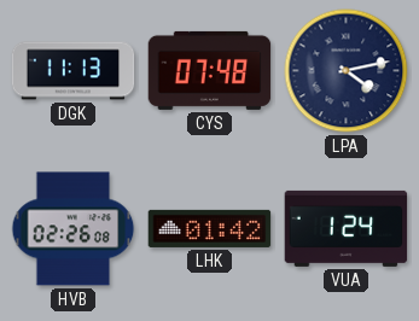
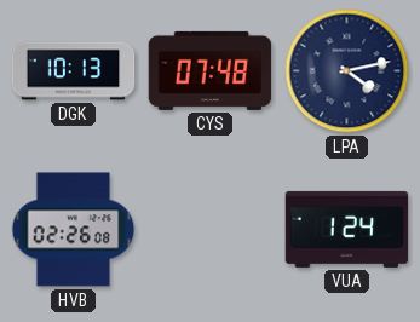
DGK: 11:13 -> 10:13
LHK: 01:42 -> none
